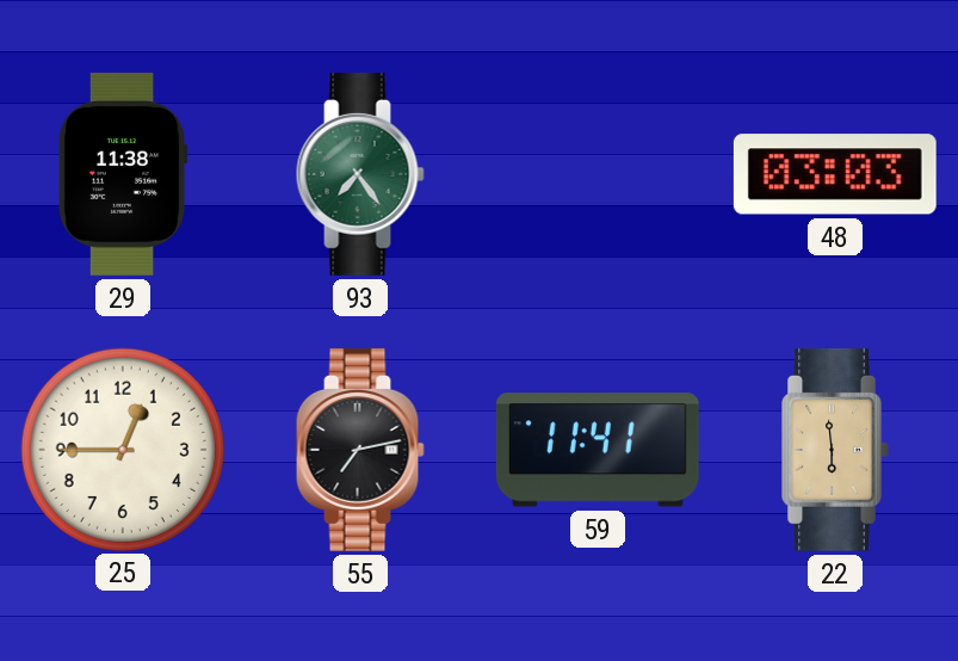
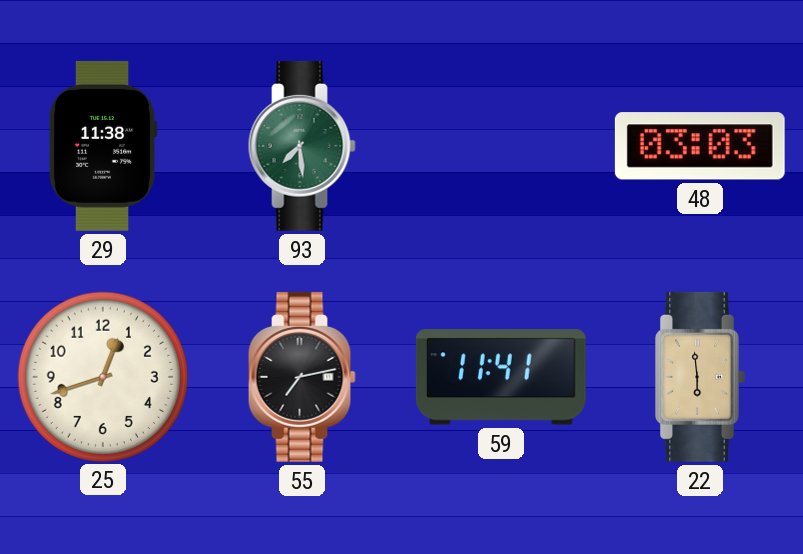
93: 7:24 -> 7:29
25: 12:45 -> 12:42
